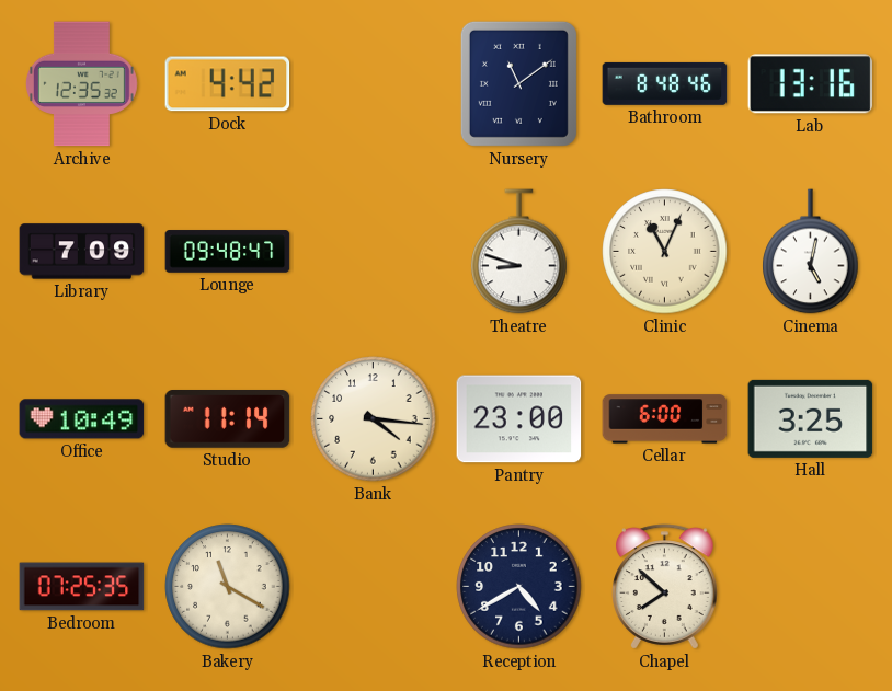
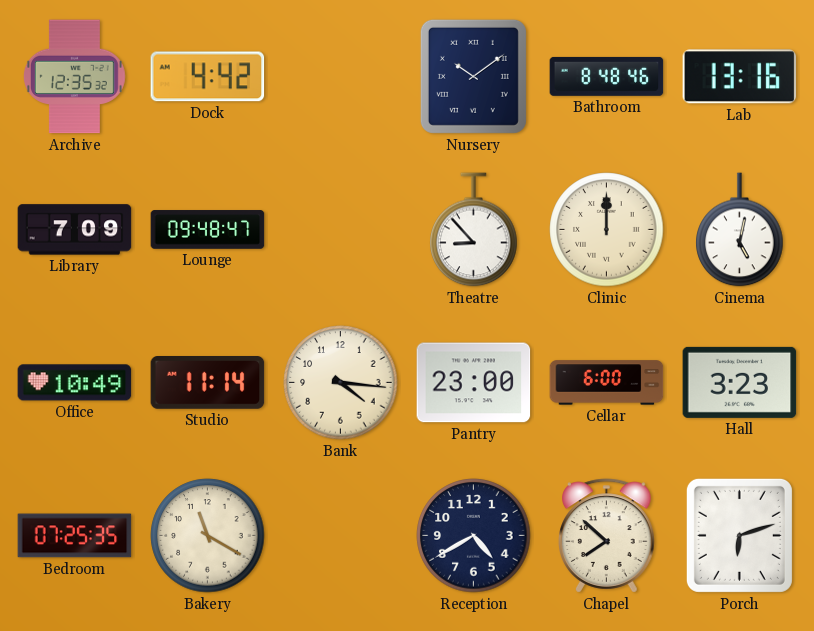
Nursery: 11:09 -> 10:09
Theatre: 8:48 -> 8:53
Clinic: 11:04 -> 12:00
Hall: 3:25 -> 3:23
Porch: none -> 6:12
